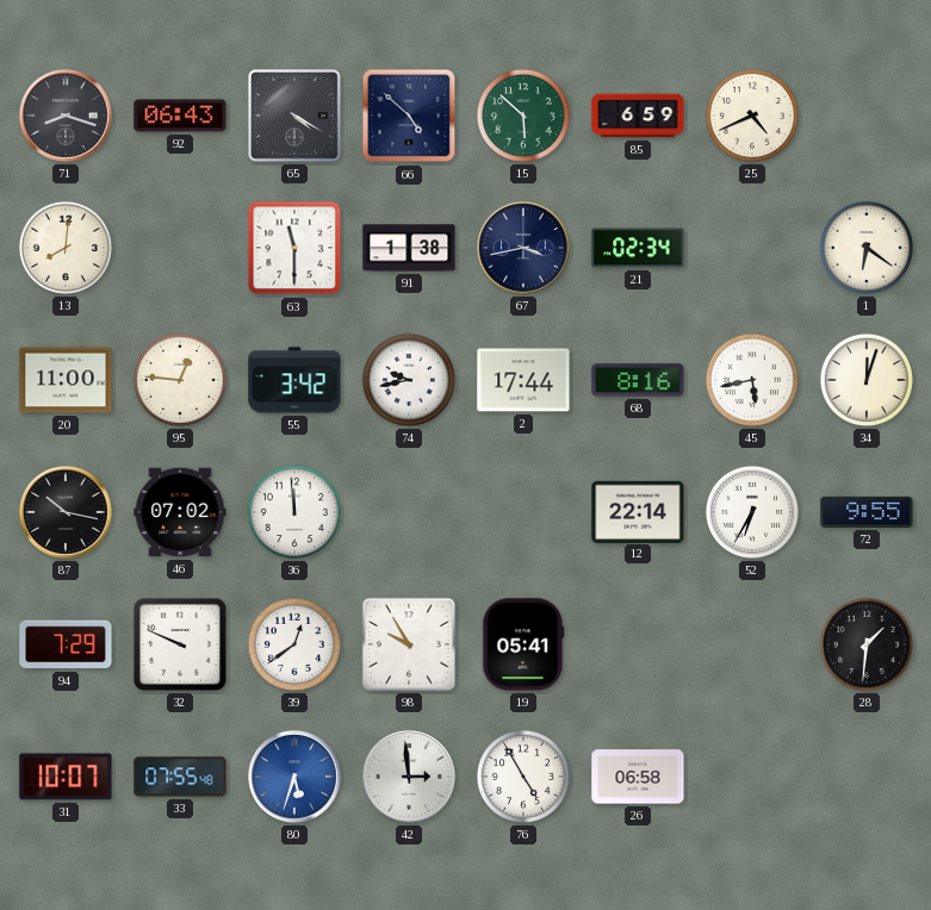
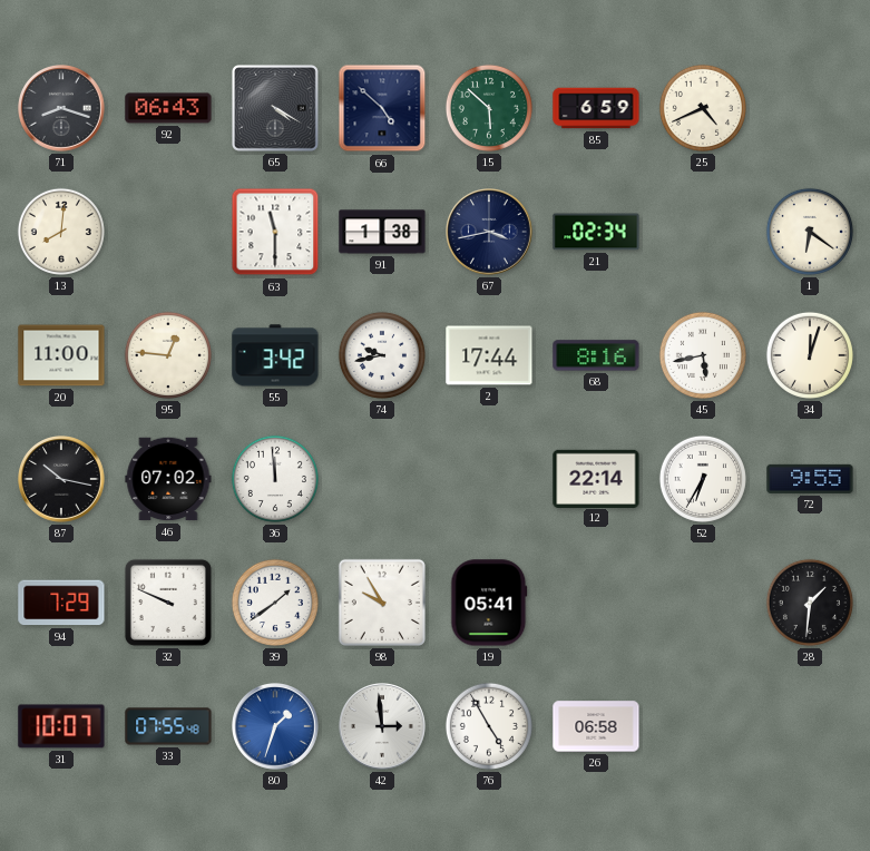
39: 12:39 -> 1:39
80: 5:33 -> 1:33
